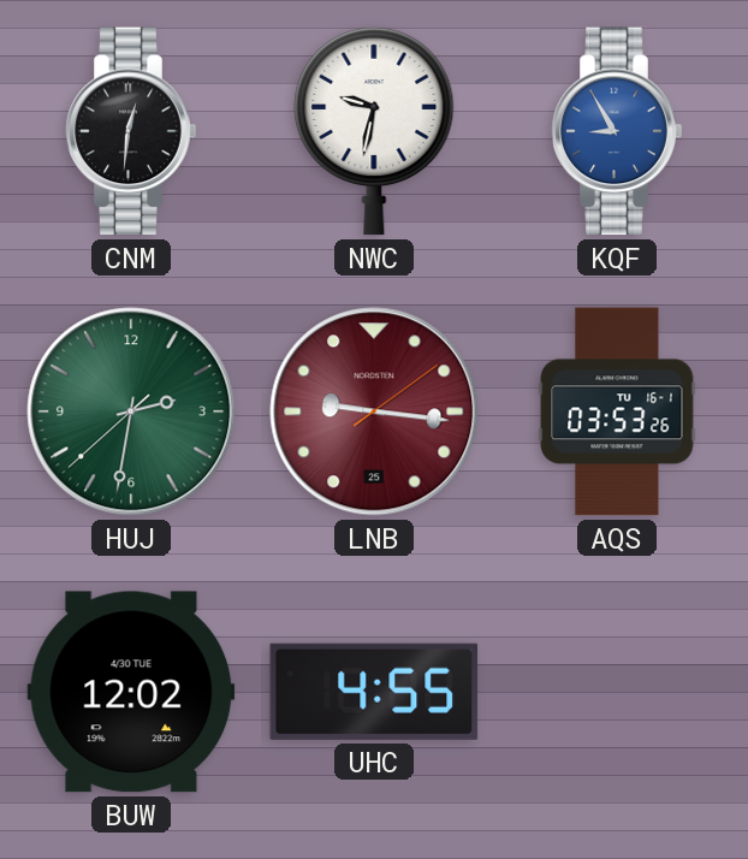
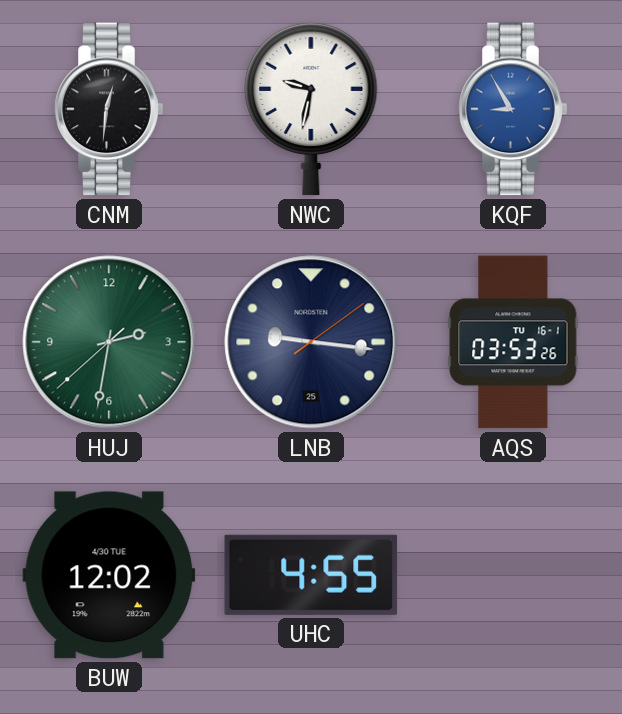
LNB dial: burgundy -> navy
